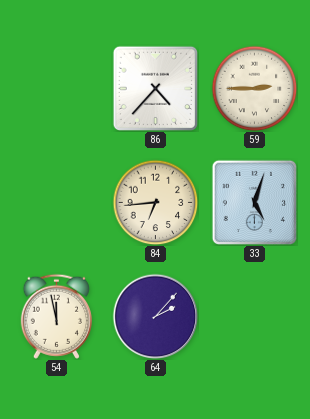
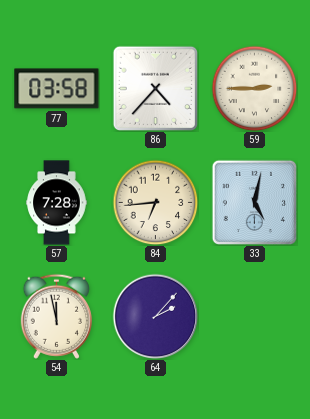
77: none -> 03:58
57: none -> 7:28
33: 5:03 -> 5:02
